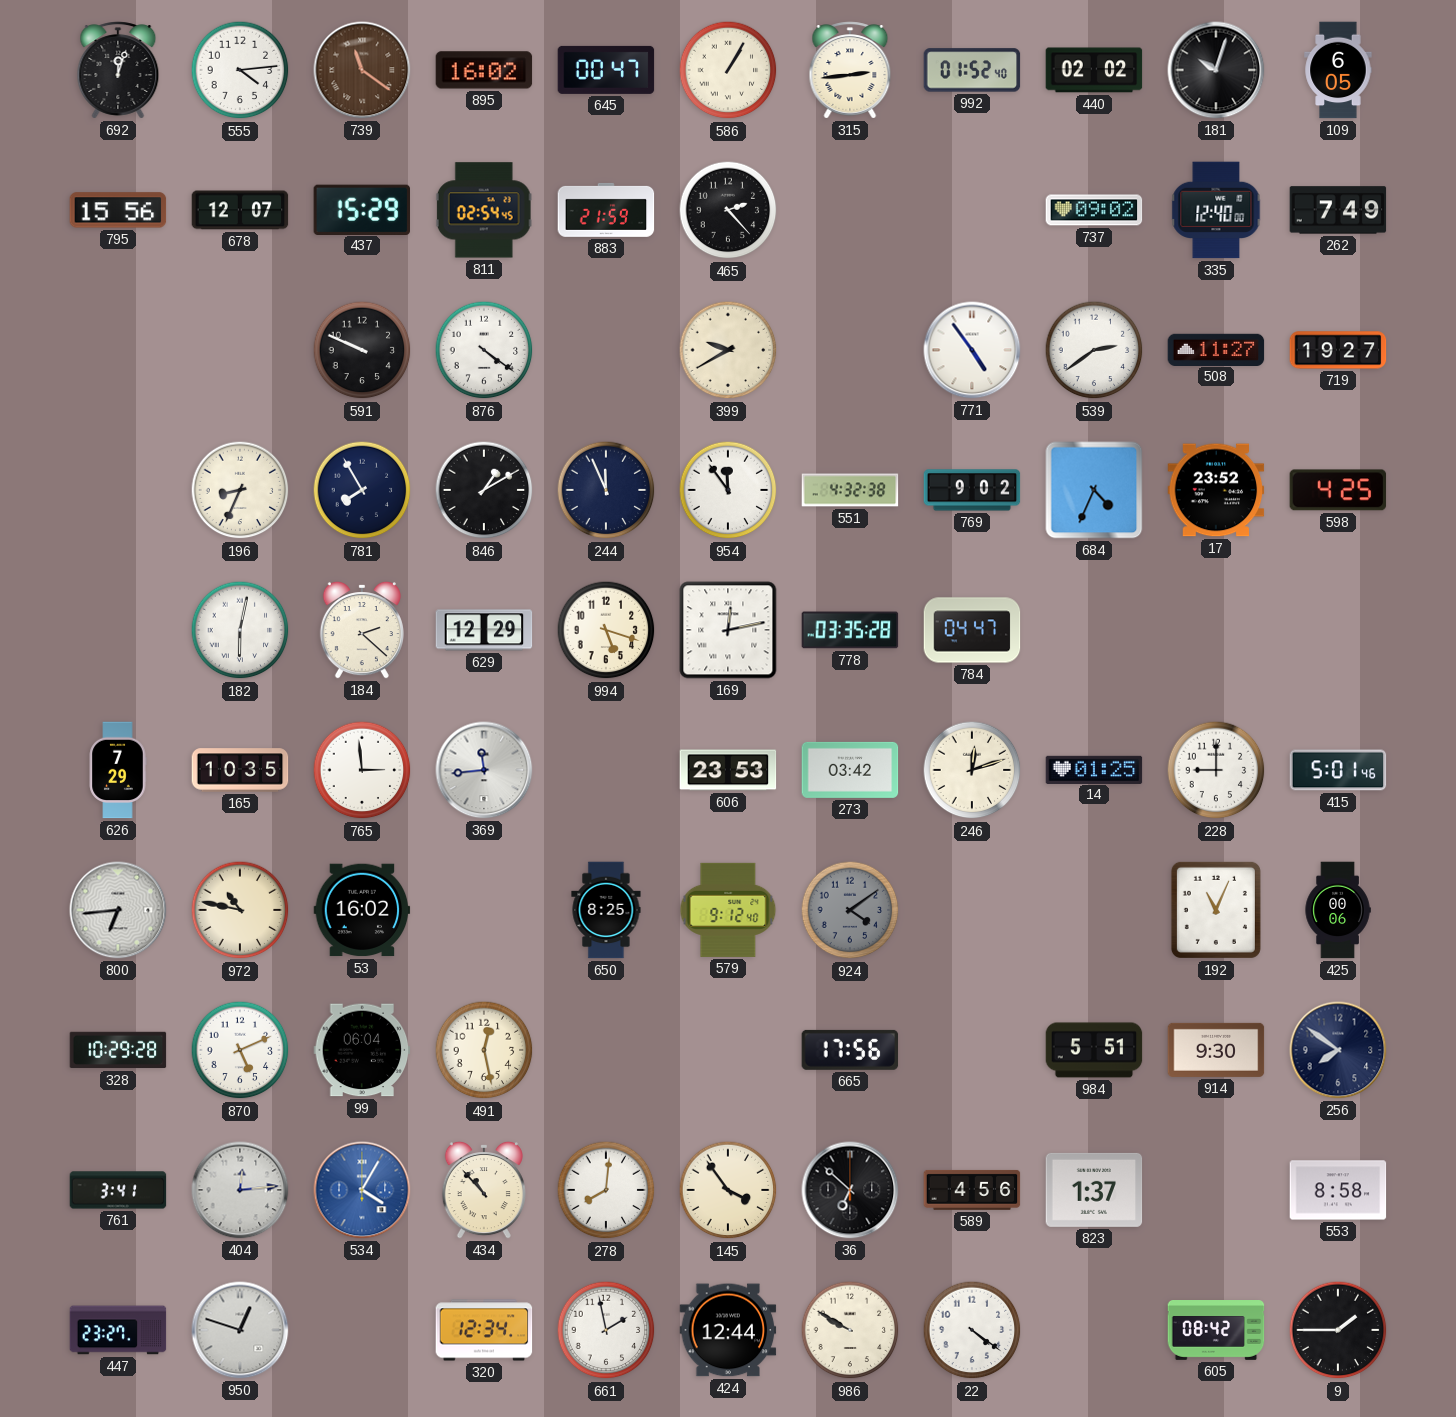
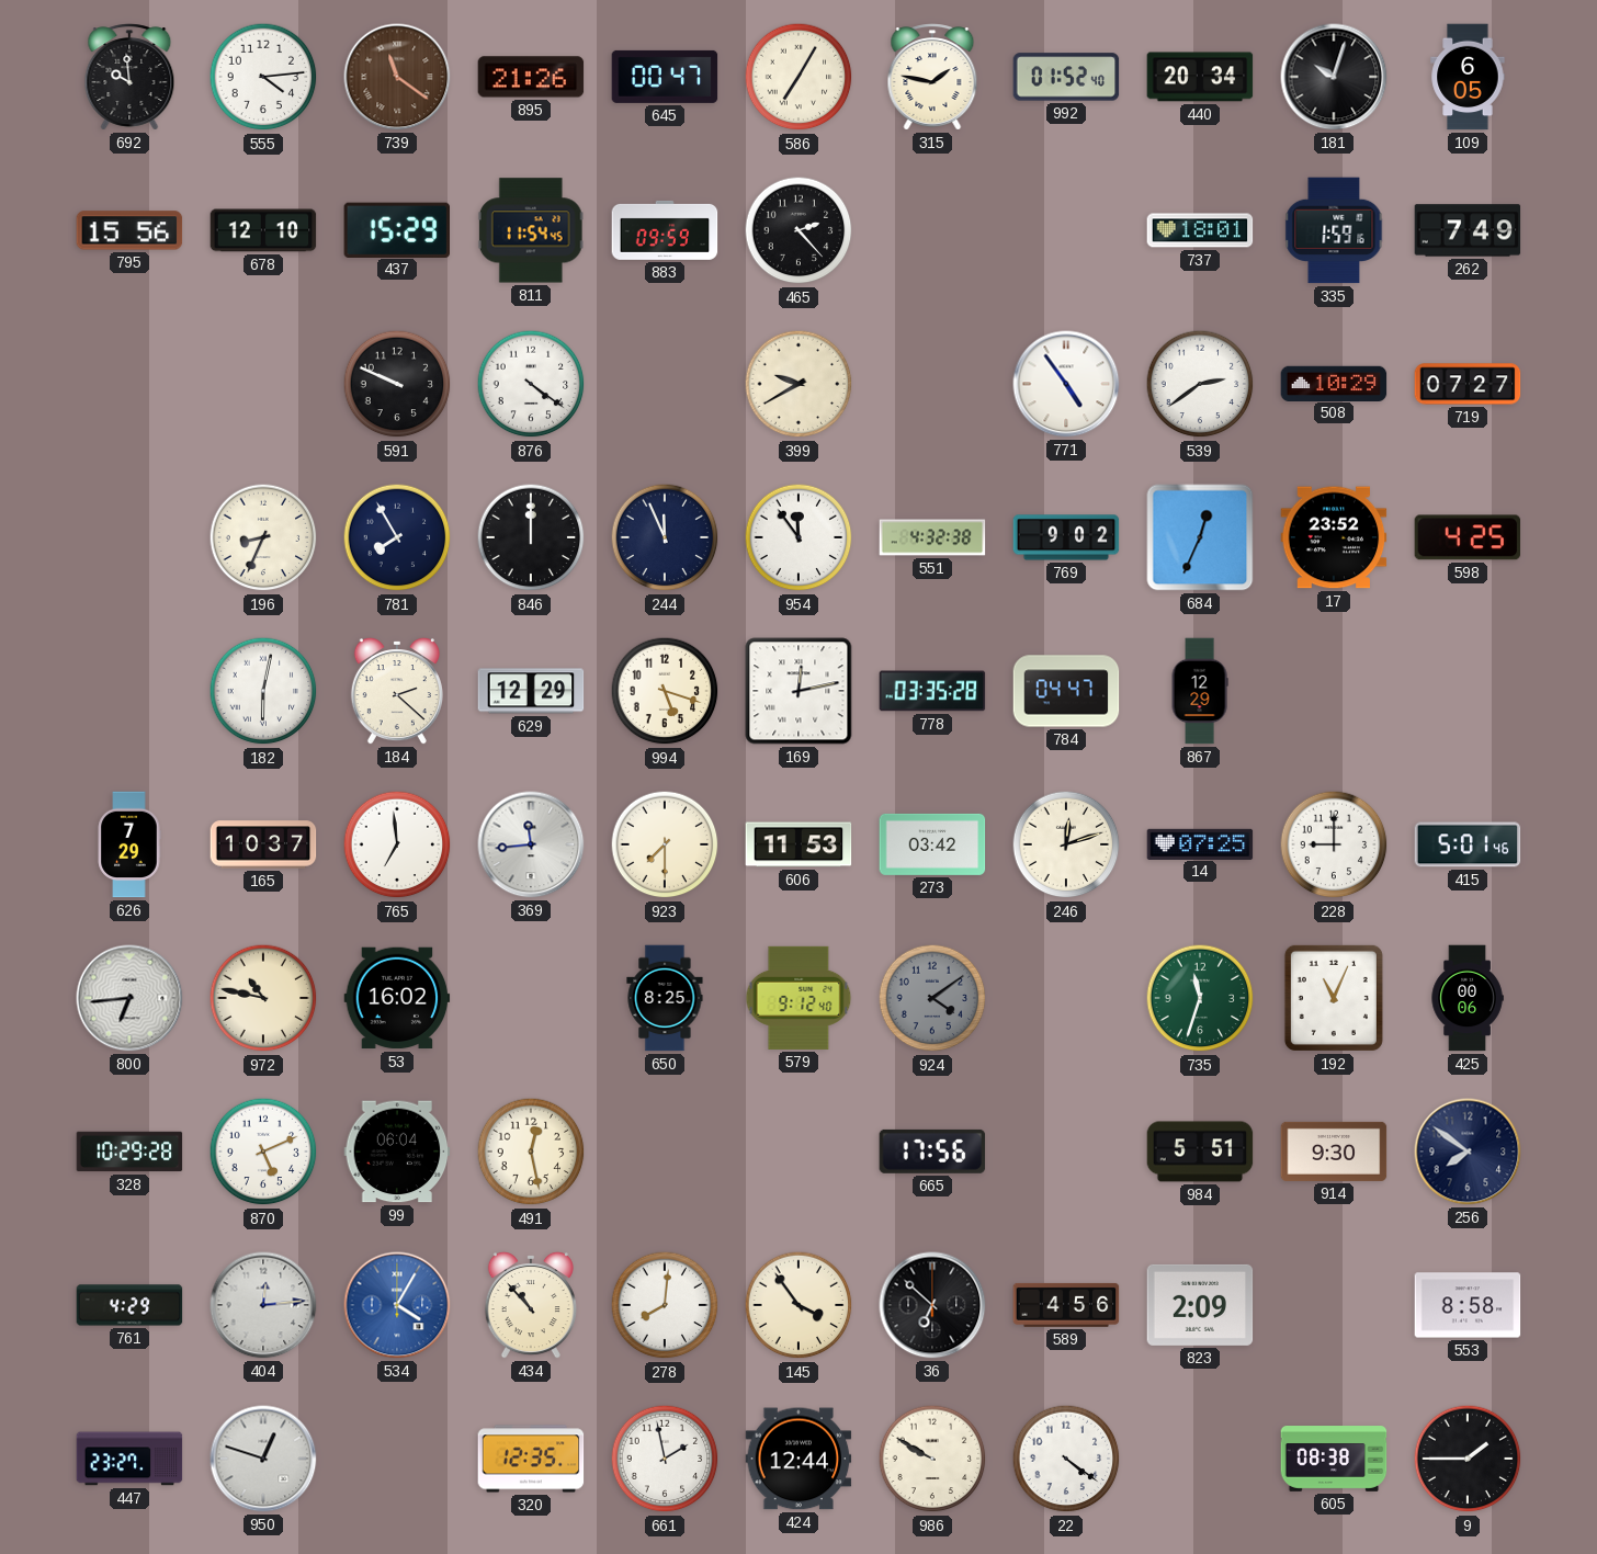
692: 12:03 -> 9:59
895: 16:02 -> 21:26
586: 1:05 -> 7:05
315: 2:44 -> 1:47
440: 02:02 -> 20:34
678: 12:07 -> 12:10
811: 02:54 -> 11:54
883: 21:59 -> 09:59
737: 09:02 -> 18:01
335: 12:40 -> 1:59
508: 11:27 -> 10:29
719: 19:27 -> 07:27
846: 1:10 -> 12:00
684: 4:34 -> 12:34
867: none -> 12:29
165: 10:35 -> 10:37
765: 2:59 -> 6:59
923: none -> 7:30
606: 23:53 -> 11:53
14: 01:25 -> 07:25
735: none -> 11:33
761: 3:41 -> 4:29
823: 1:37 -> 2:09
320: 12:34 -> 12:35
605: 08:42 -> 08:38
